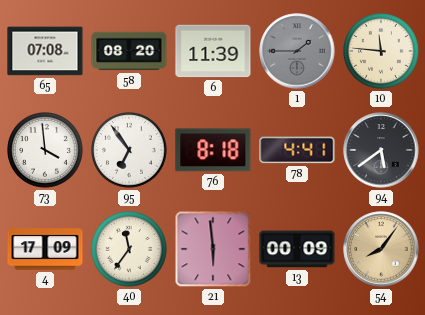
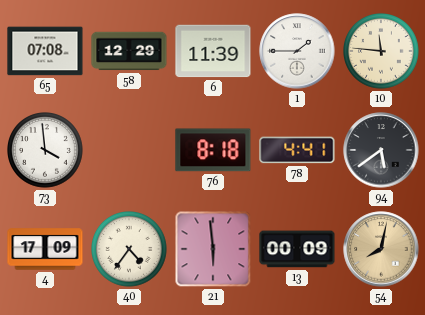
58: 08:20 -> 12:29
1 dial: grey -> white
95: 6:54 -> none
40: 11:36 -> 4:36
54: 8:06 -> 8:02
